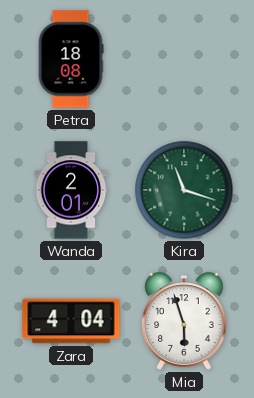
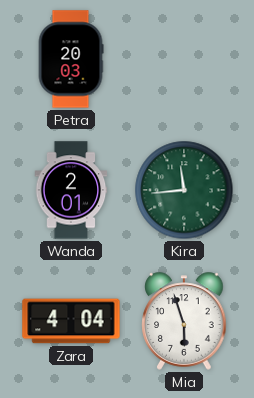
Petra: 18:08 -> 20:03
Kira: 11:18 -> 11:44
